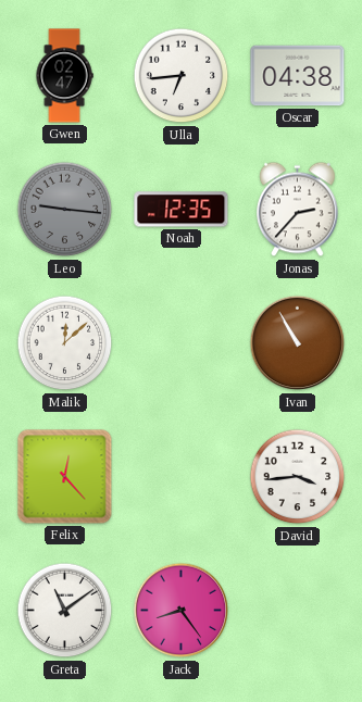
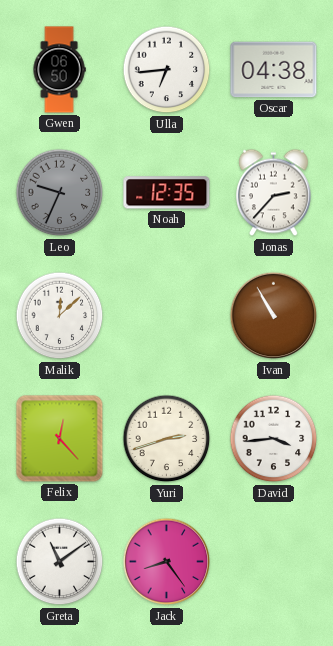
Gwen: 02:47 -> 06:50
Leo: 9:16 -> 9:34
Yuri: none -> 2:42
